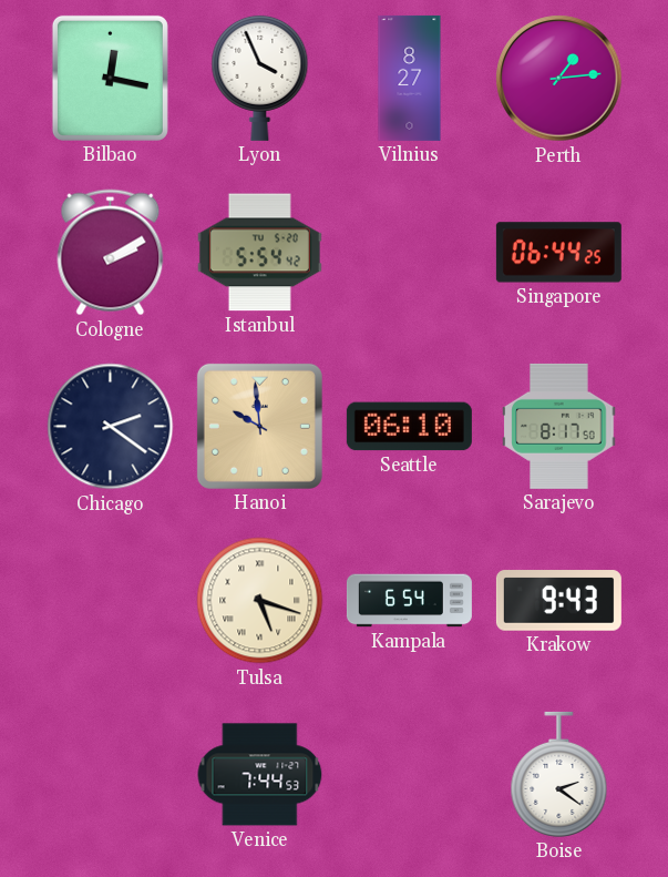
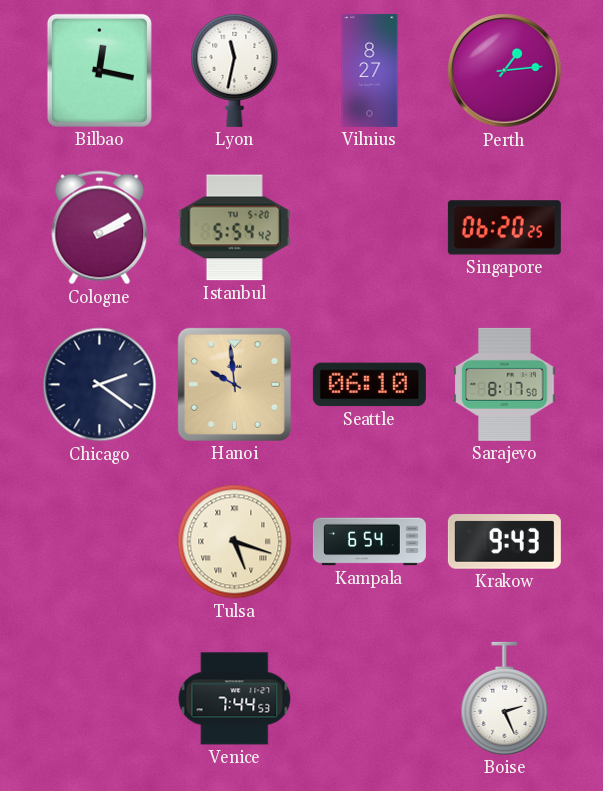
Lyon: 3:56 -> 11:32
Singapore: 06:44 -> 06:20
Boise: 2:21 -> 2:26
